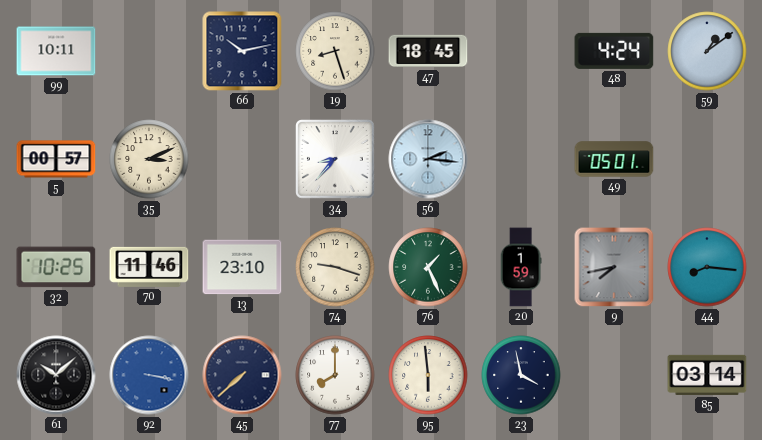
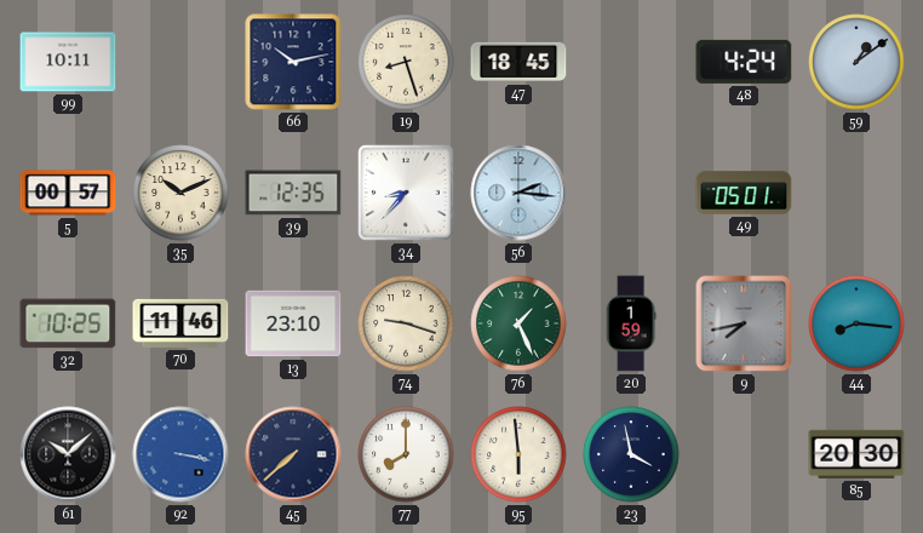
35: 3:11 -> 10:11
39: none -> 12:35
85: 03:14 -> 20:30
